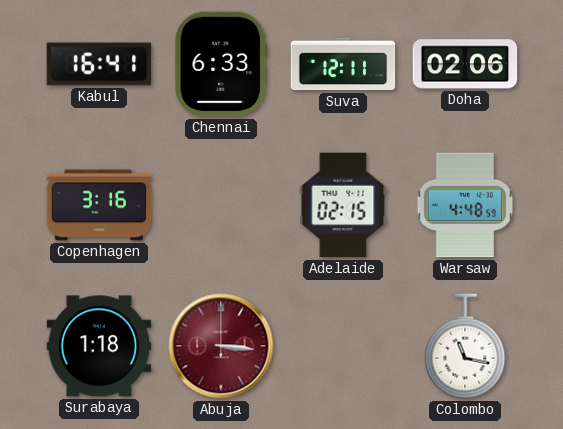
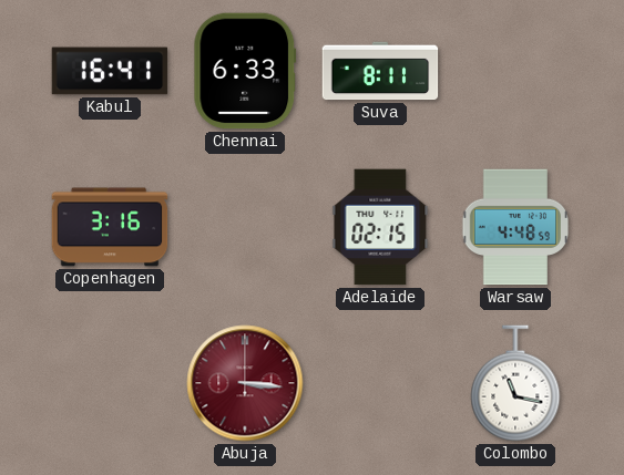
Suva: 12:11 -> 8:11
Doha: 02:06 -> none
Surabaya: 1:18 -> none
